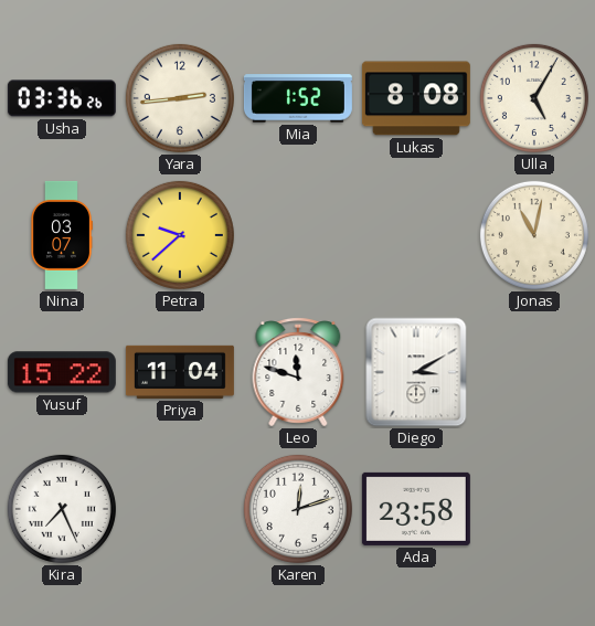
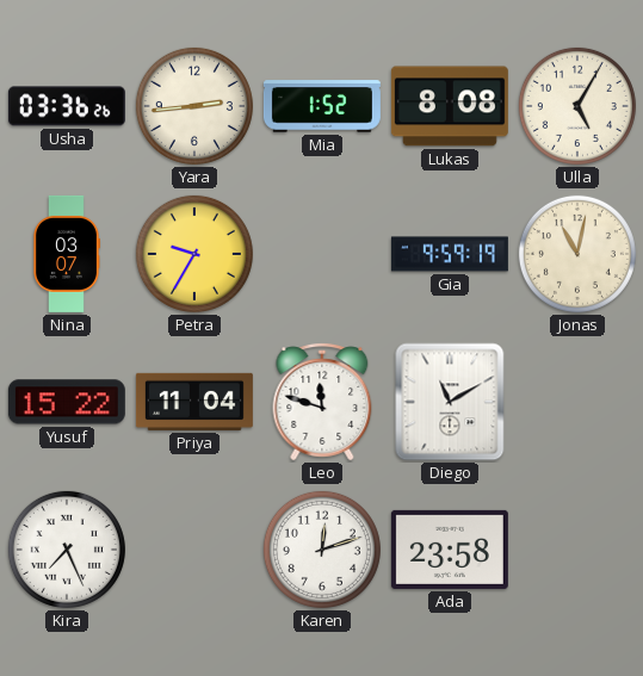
Petra: 9:38 -> 9:35
Gia: none -> 9:59
Diego: 3:10 -> 11:10
